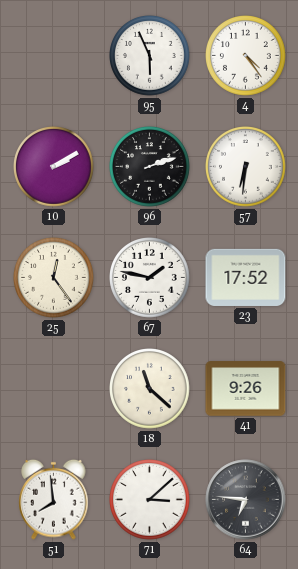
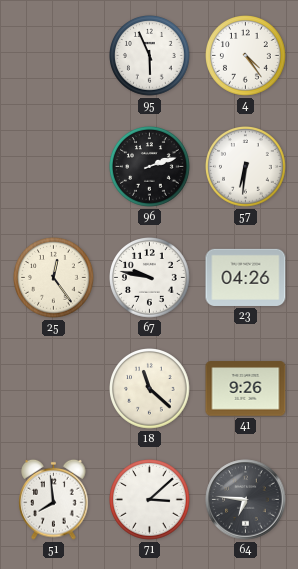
10: 2:10 -> none
67: 1:47 -> 9:47
23: 17:52 -> 04:26
